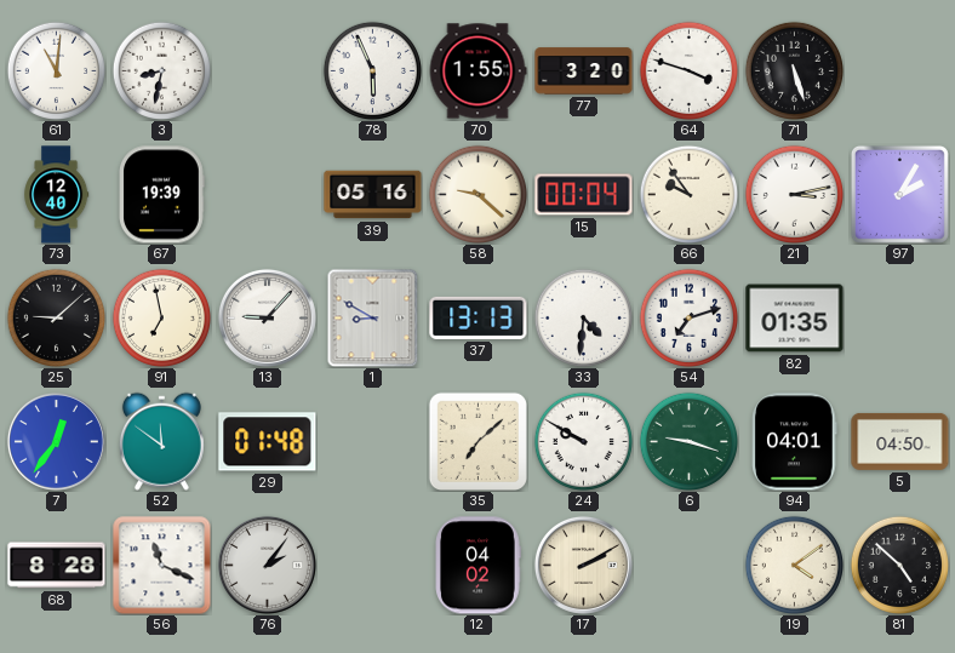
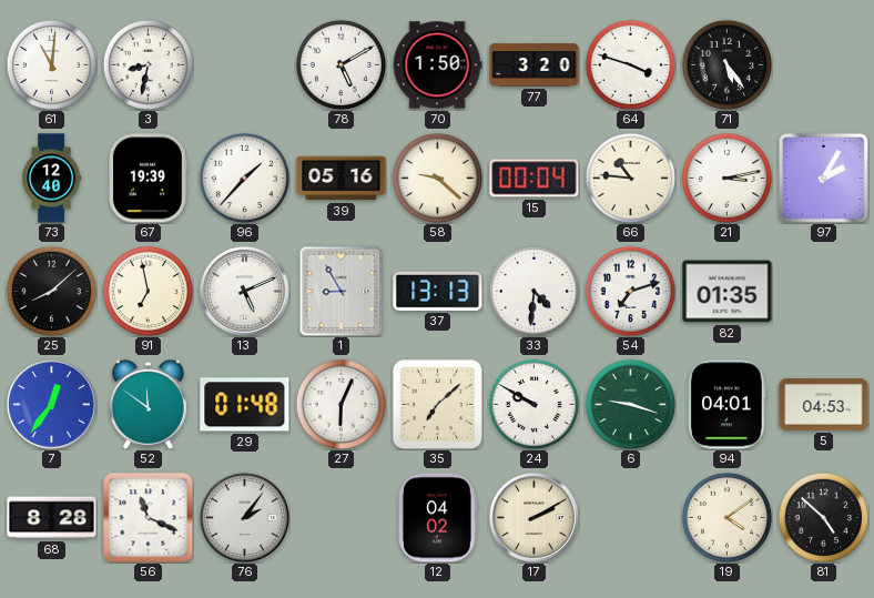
78: 5:56 -> 5:10
70: 1:55 -> 1:50
71: 5:27 -> 5:24
96: none -> 1:37
66: 9:54 -> 10:46
25: 9:08 -> 8:08
13: 9:07 -> 5:11
1: 8:50 -> 8:55
27: none -> 6:04
5: 04:50 -> 04:53
